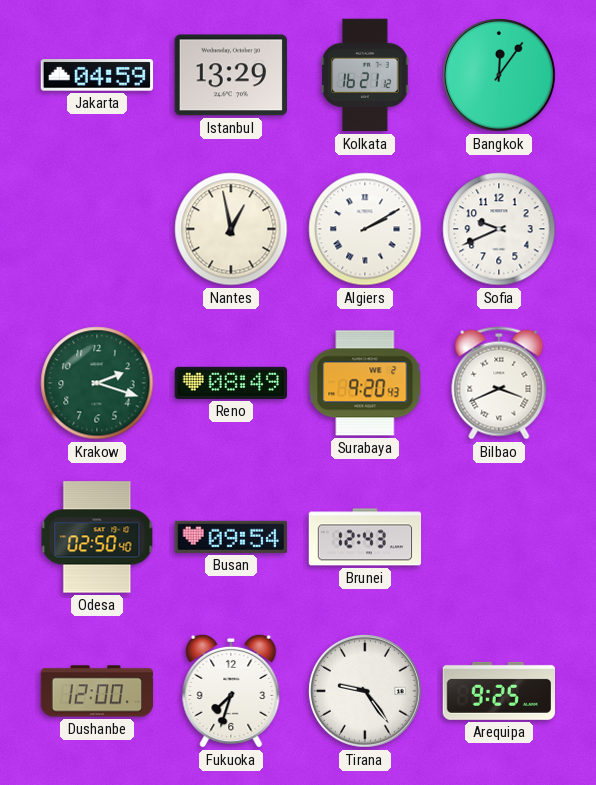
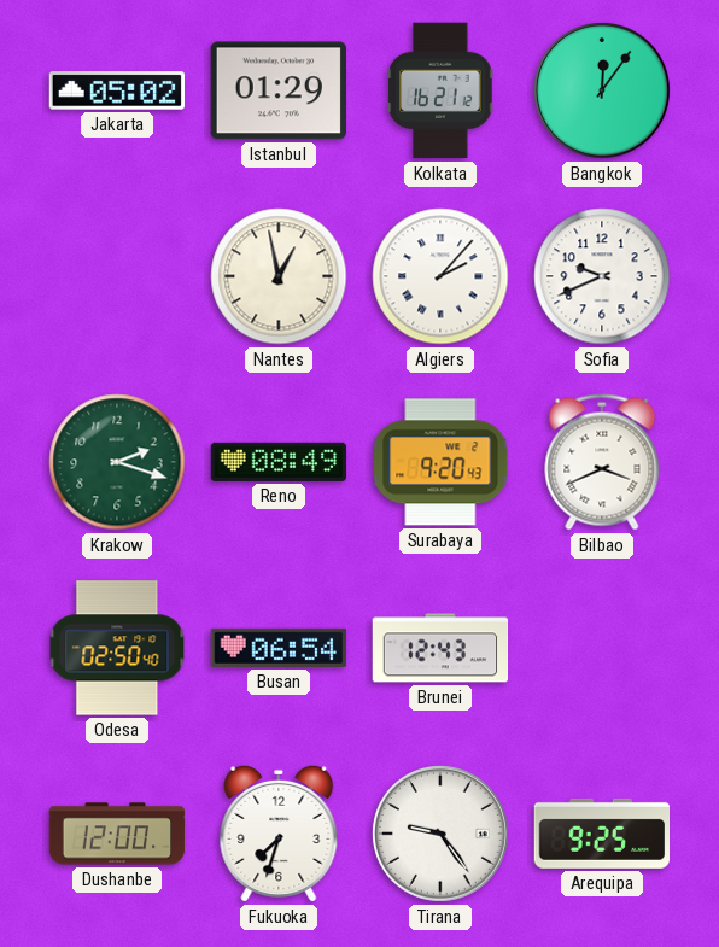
Jakarta: 04:59 -> 05:02
Istanbul: 13:29 -> 01:29
Algiers: 2:10 -> 2:07
Busan: 09:54 -> 06:54
